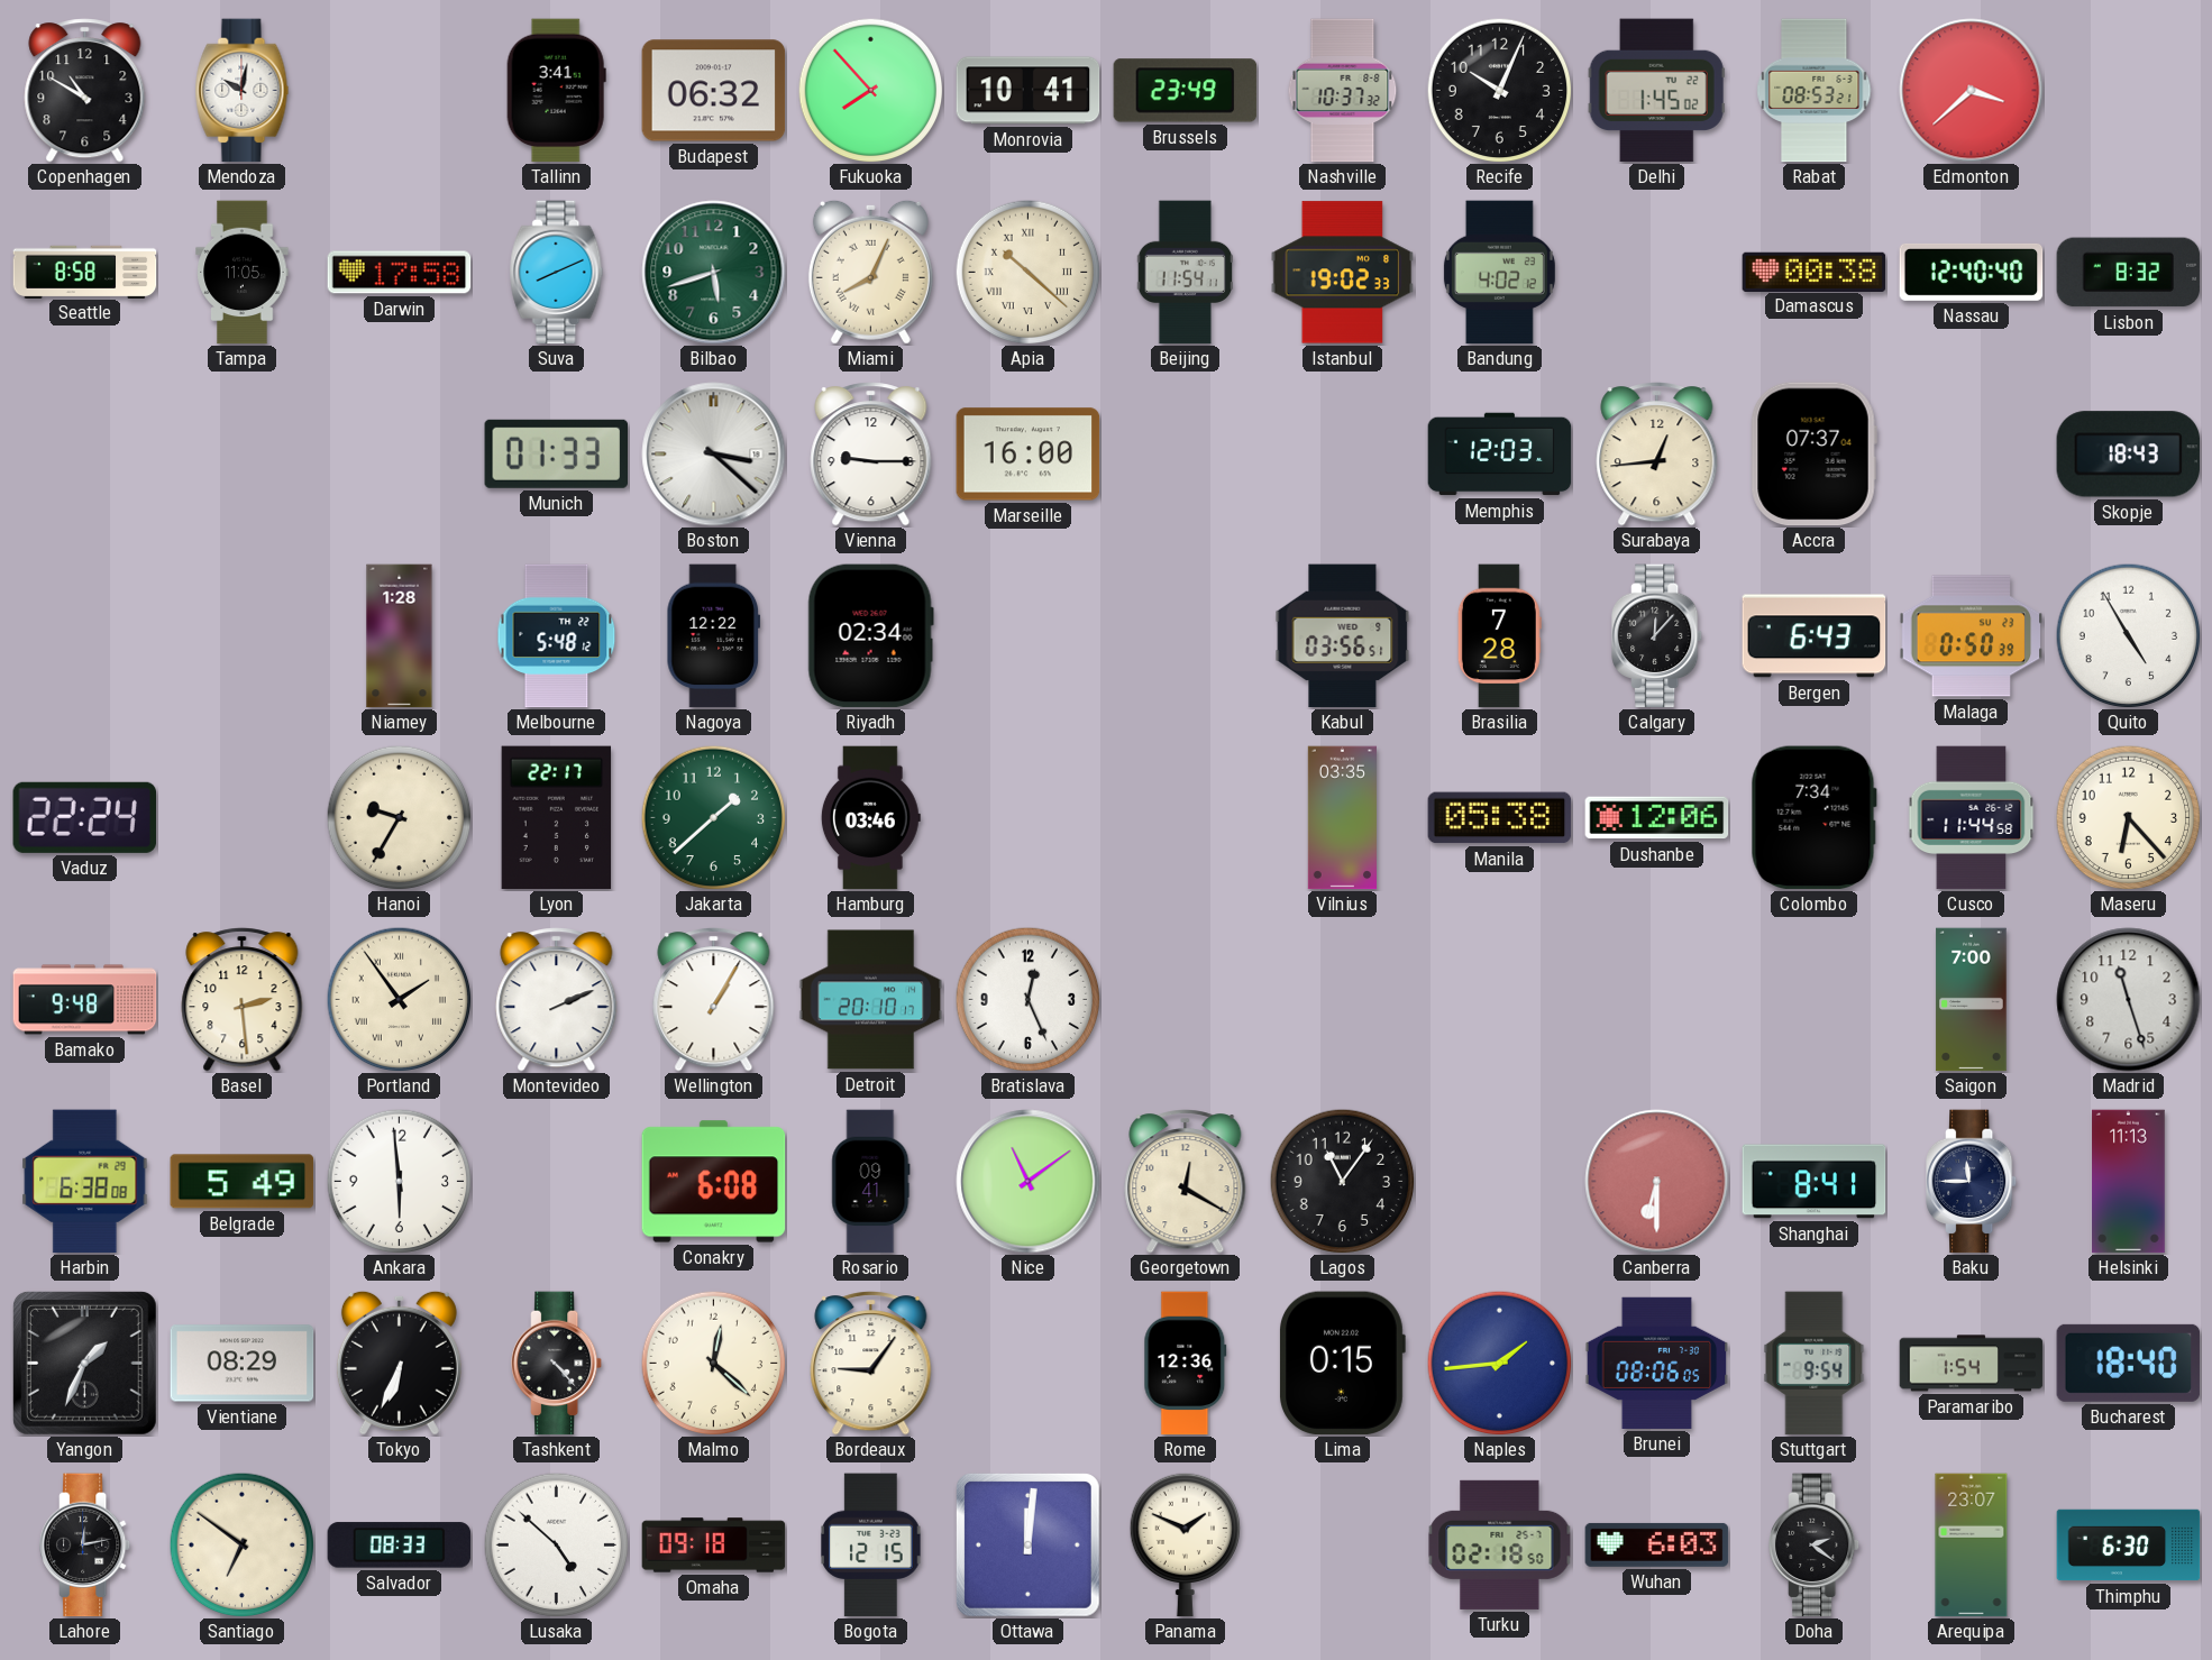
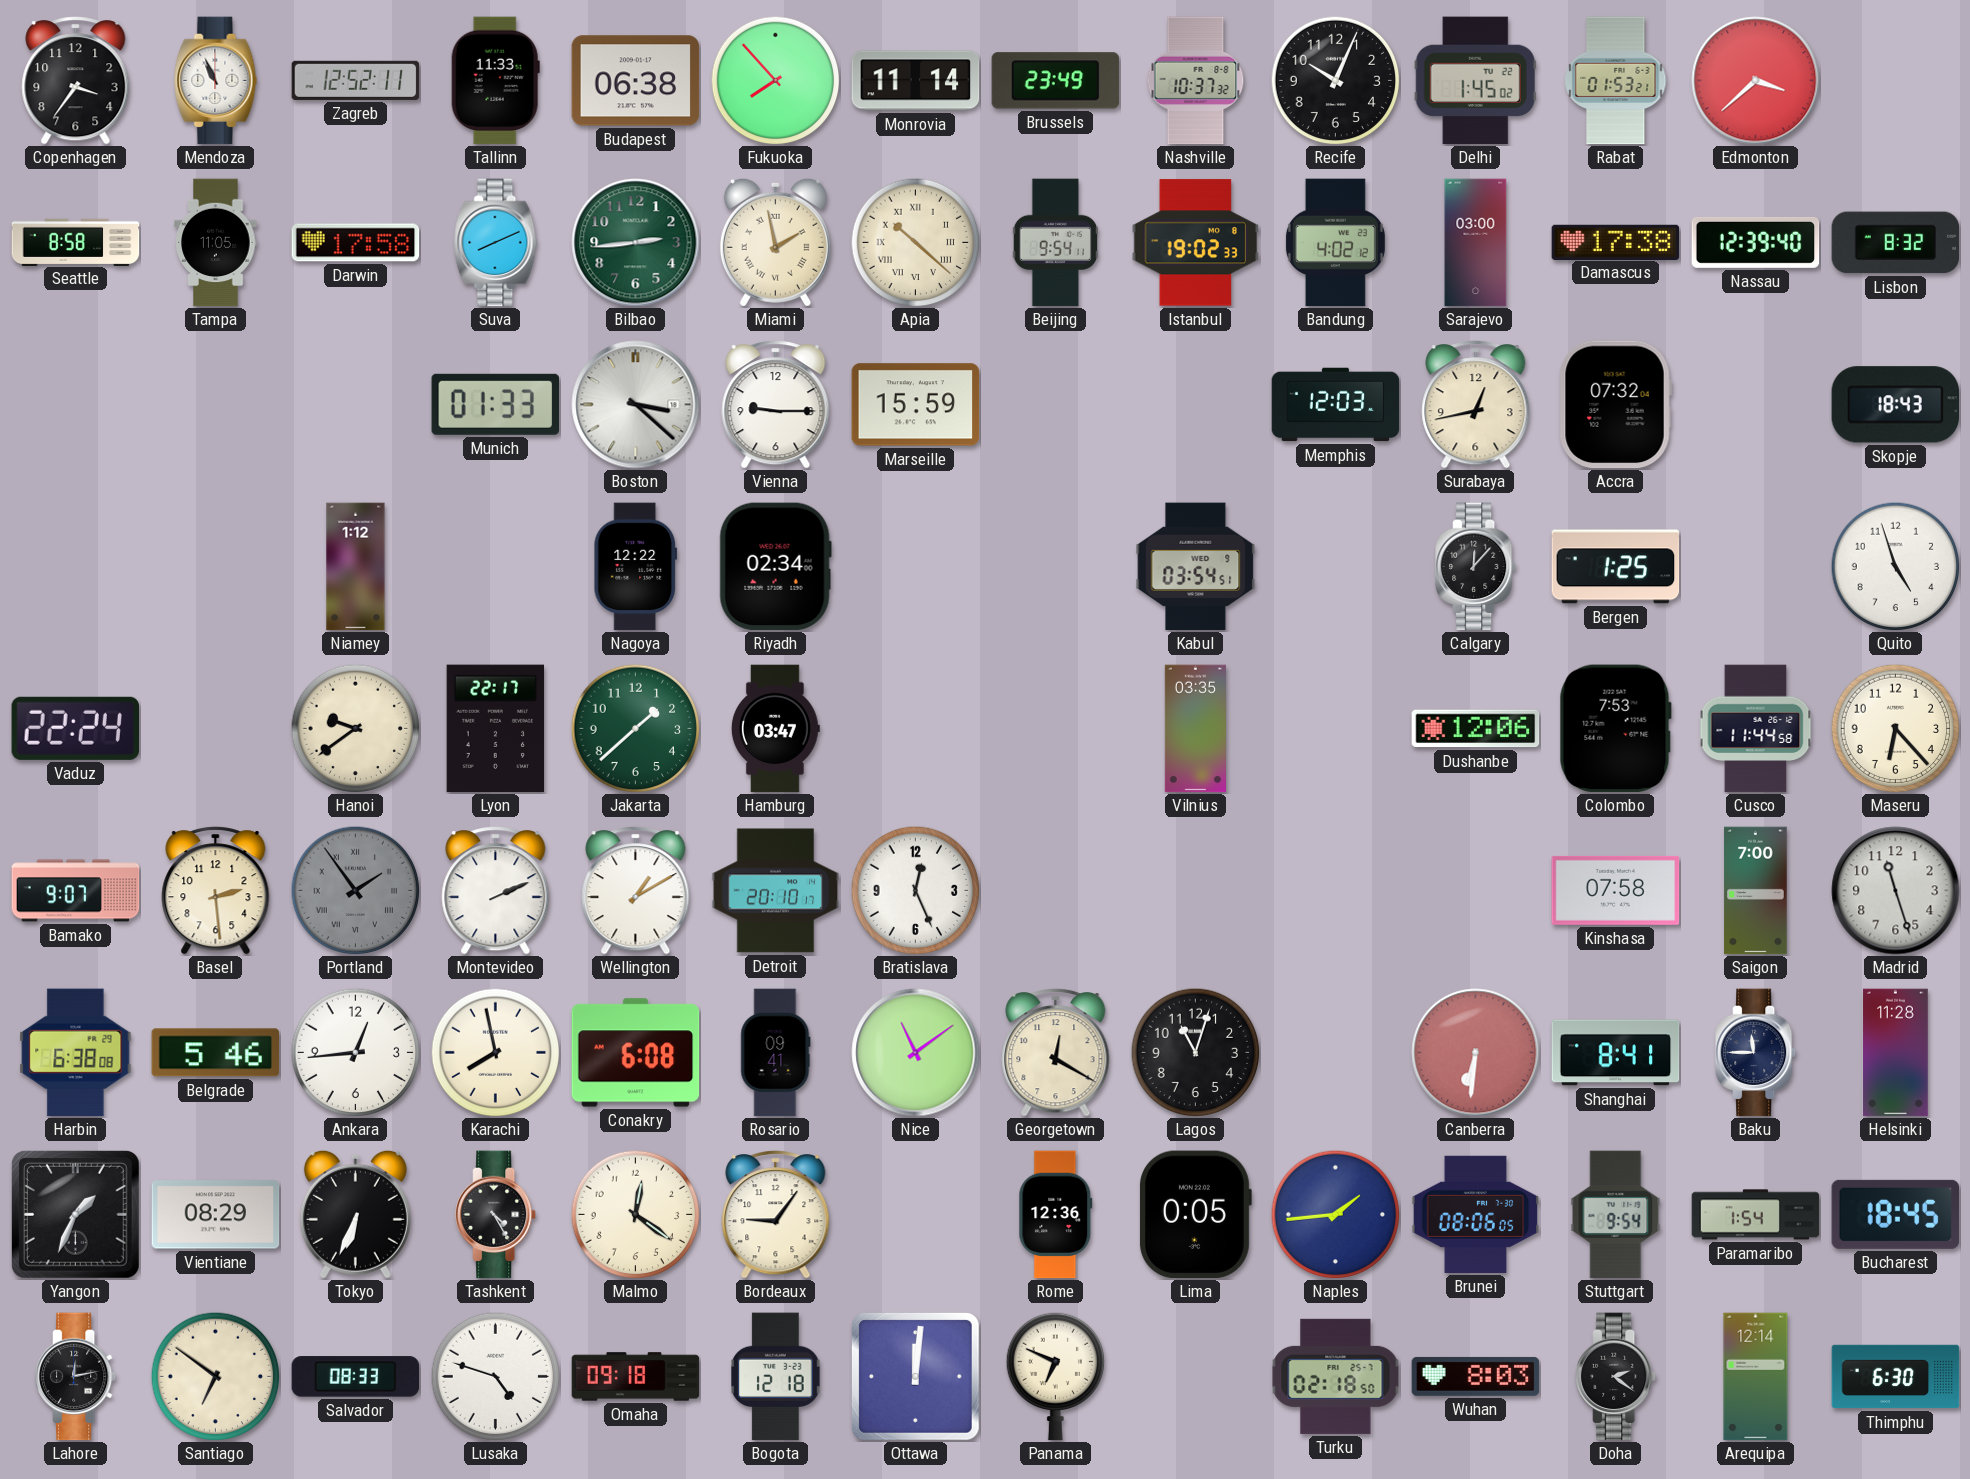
Copenhagen: 10:50 -> 3:36
Mendoza: 10:02 -> 10:56
Zagreb: none -> 12:52
Tallinn: 3:41 -> 11:33
Budapest: 06:32 -> 06:38
Monrovia: 10:41 -> 11:14
Rabat: 08:53 -> 01:53
Bilbao: 5:42 -> 2:44
Miami: 8:04 -> 1:58
Beijing: 11:54 -> 9:54
Sarajevo: none -> 03:00
Damascus: 00:38 -> 17:38
Nassau: 12:40 -> 12:39
Marseille: 16:00 -> 15:59
Surabaya: 12:44 -> 12:43
Accra: 07:37 -> 07:32
Niamey: 1:28 -> 1:12
Melbourne: 5:48 -> none
Kabul: 03:56 -> 03:54
Brasilia: 7:28 -> none
Bergen: 6:43 -> 1:25
Malaga: 0:50 -> none
Quito: 4:55 -> 4:57
Hanoi: 9:35 -> 9:39
Hamburg: 03:46 -> 03:47
Manila: 05:38 -> none
Colombo: 7:34 -> 7:53
Bamako: 9:48 -> 9:07
Portland dial: cream -> grey
Wellington: 1:05 -> 1:10
Kinshasa: none -> 07:58
Belgrade: 5:49 -> 5:46
Ankara: 5:59 -> 12:44
Karachi: none -> 7:58
Lagos: 11:06 -> 11:03
Canberra: 6:30 -> 6:31
Helsinki: 11:13 -> 11:28
Tashkent: 4:23 -> 4:25
Malmo: 12:22 -> 12:21
Lima: 0:15 -> 0:05
Bucharest: 18:40 -> 18:45
Lusaka: 4:52 -> 4:48
Bogota: 12:15 -> 12:18
Panama: 1:49 -> 6:49
Wuhan: 6:03 -> 8:03
Arequipa: 23:07 -> 12:14
